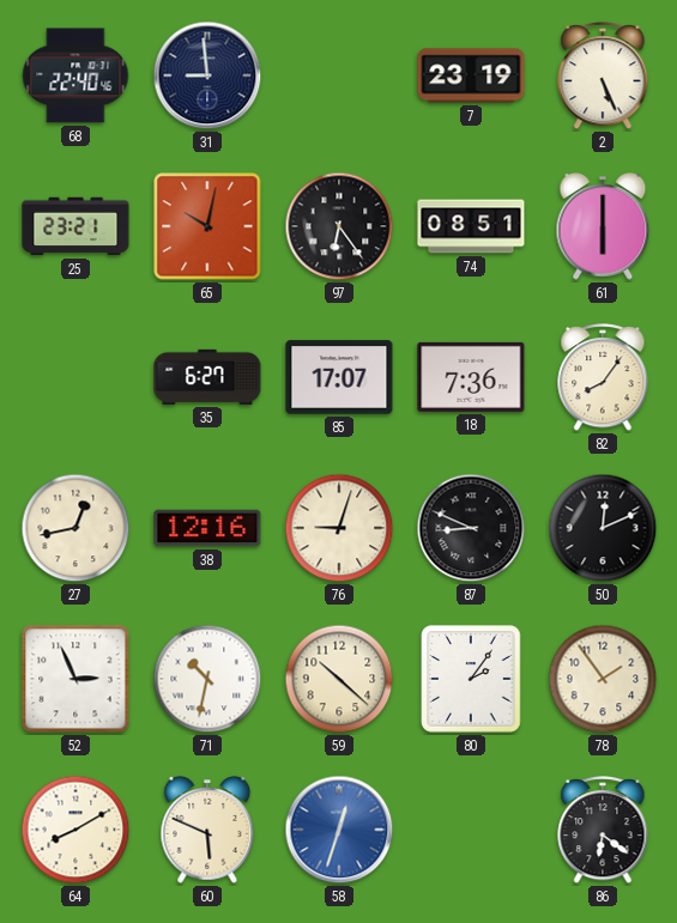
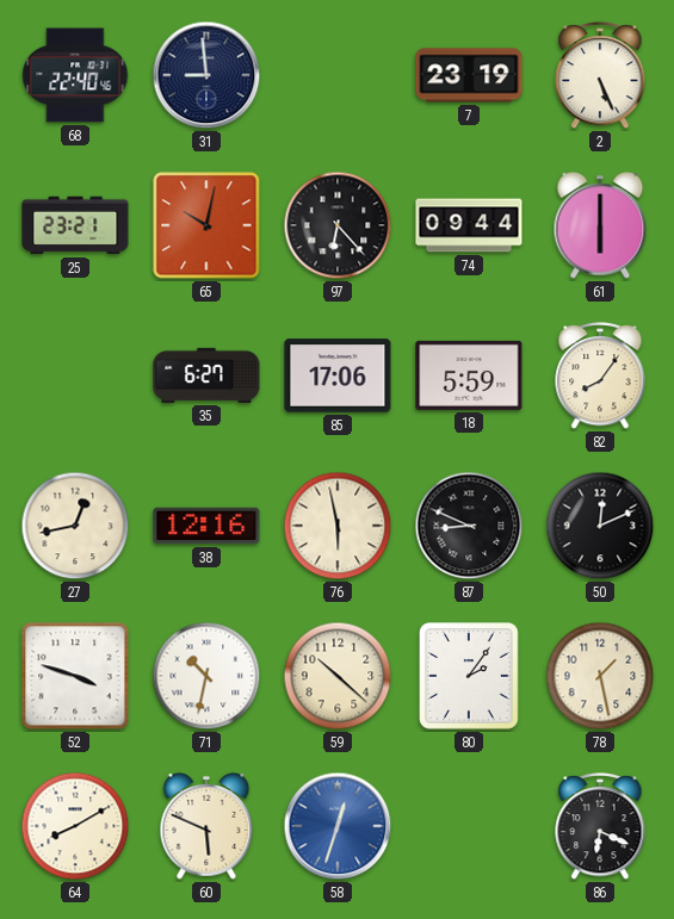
97: 6:24 -> 6:23
74: 08:51 -> 09:44
85: 17:07 -> 17:06
18: 7:36 -> 5:59
76: 9:03 -> 5:58
52: 2:56 -> 3:48
78: 1:54 -> 1:28
86: 6:21 -> 6:19
